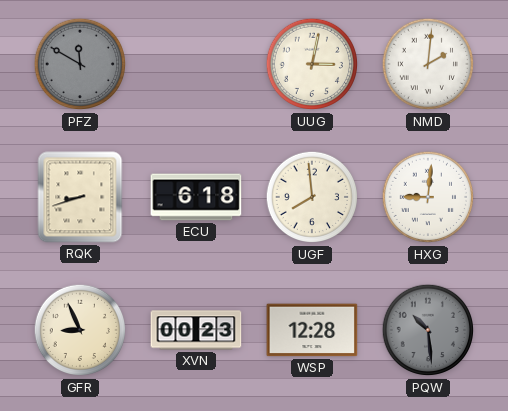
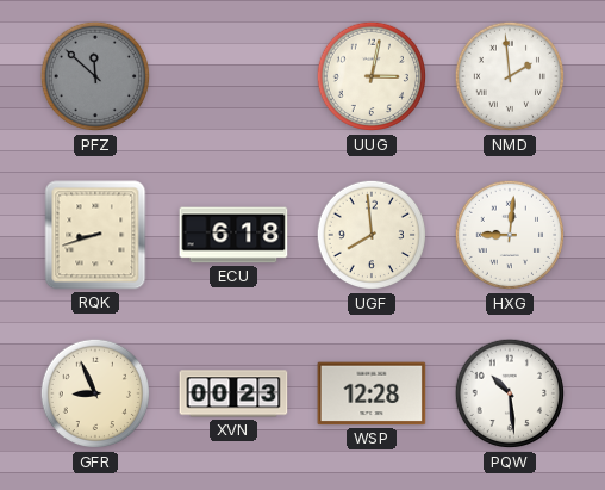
PFZ: 11:50 -> 11:52
NMD: 2:01 -> 1:59
PQW dial: grey -> white
